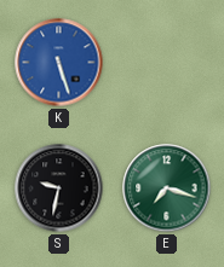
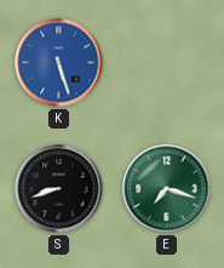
S: 9:32 -> 8:42
